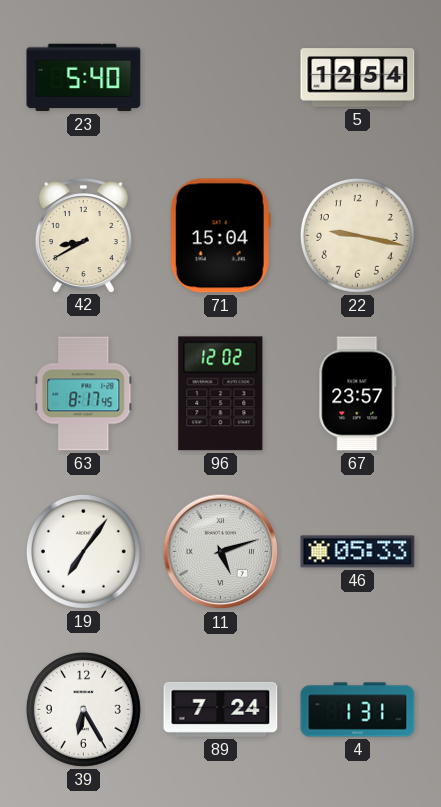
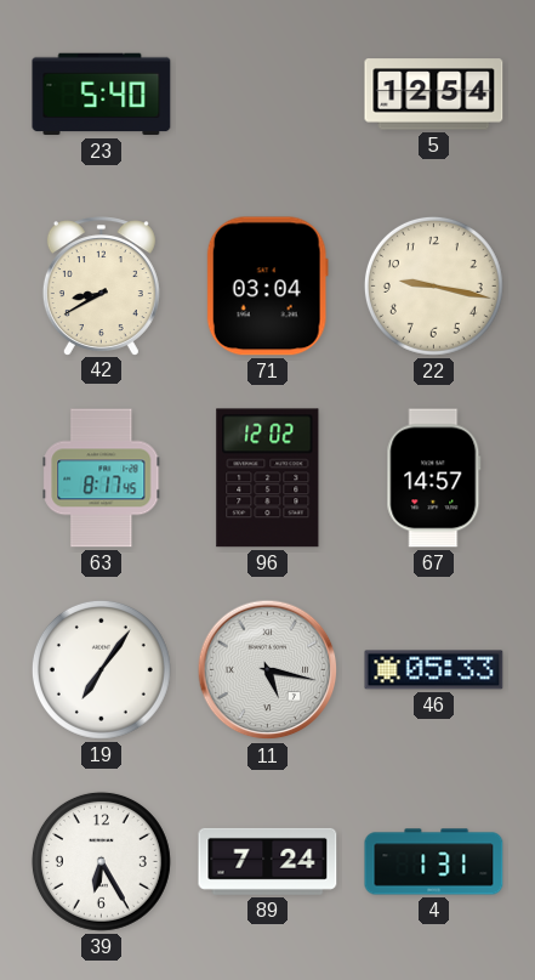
71: 15:04 -> 03:04
67: 23:57 -> 14:57
11: 5:12 -> 5:17
